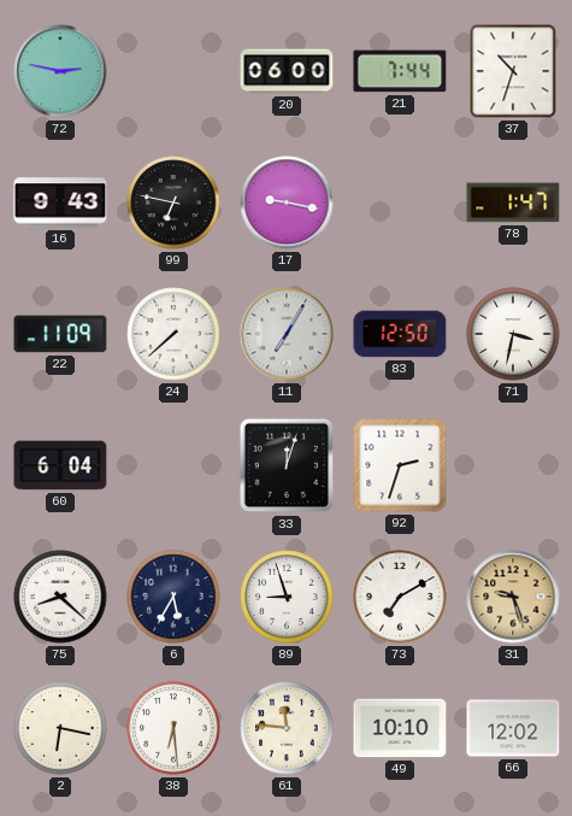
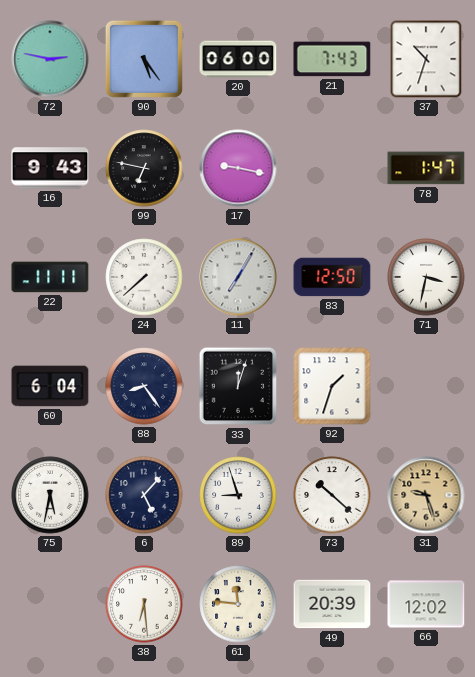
90: none -> 5:24
21: 7:44 -> 7:43
22: 11:09 -> 11:11
88: none -> 8:24
92: 2:33 -> 1:33
75: 8:22 -> 5:32
6: 5:35 -> 5:07
73: 7:10 -> 10:22
2: 6:17 -> none
49: 10:10 -> 20:39
